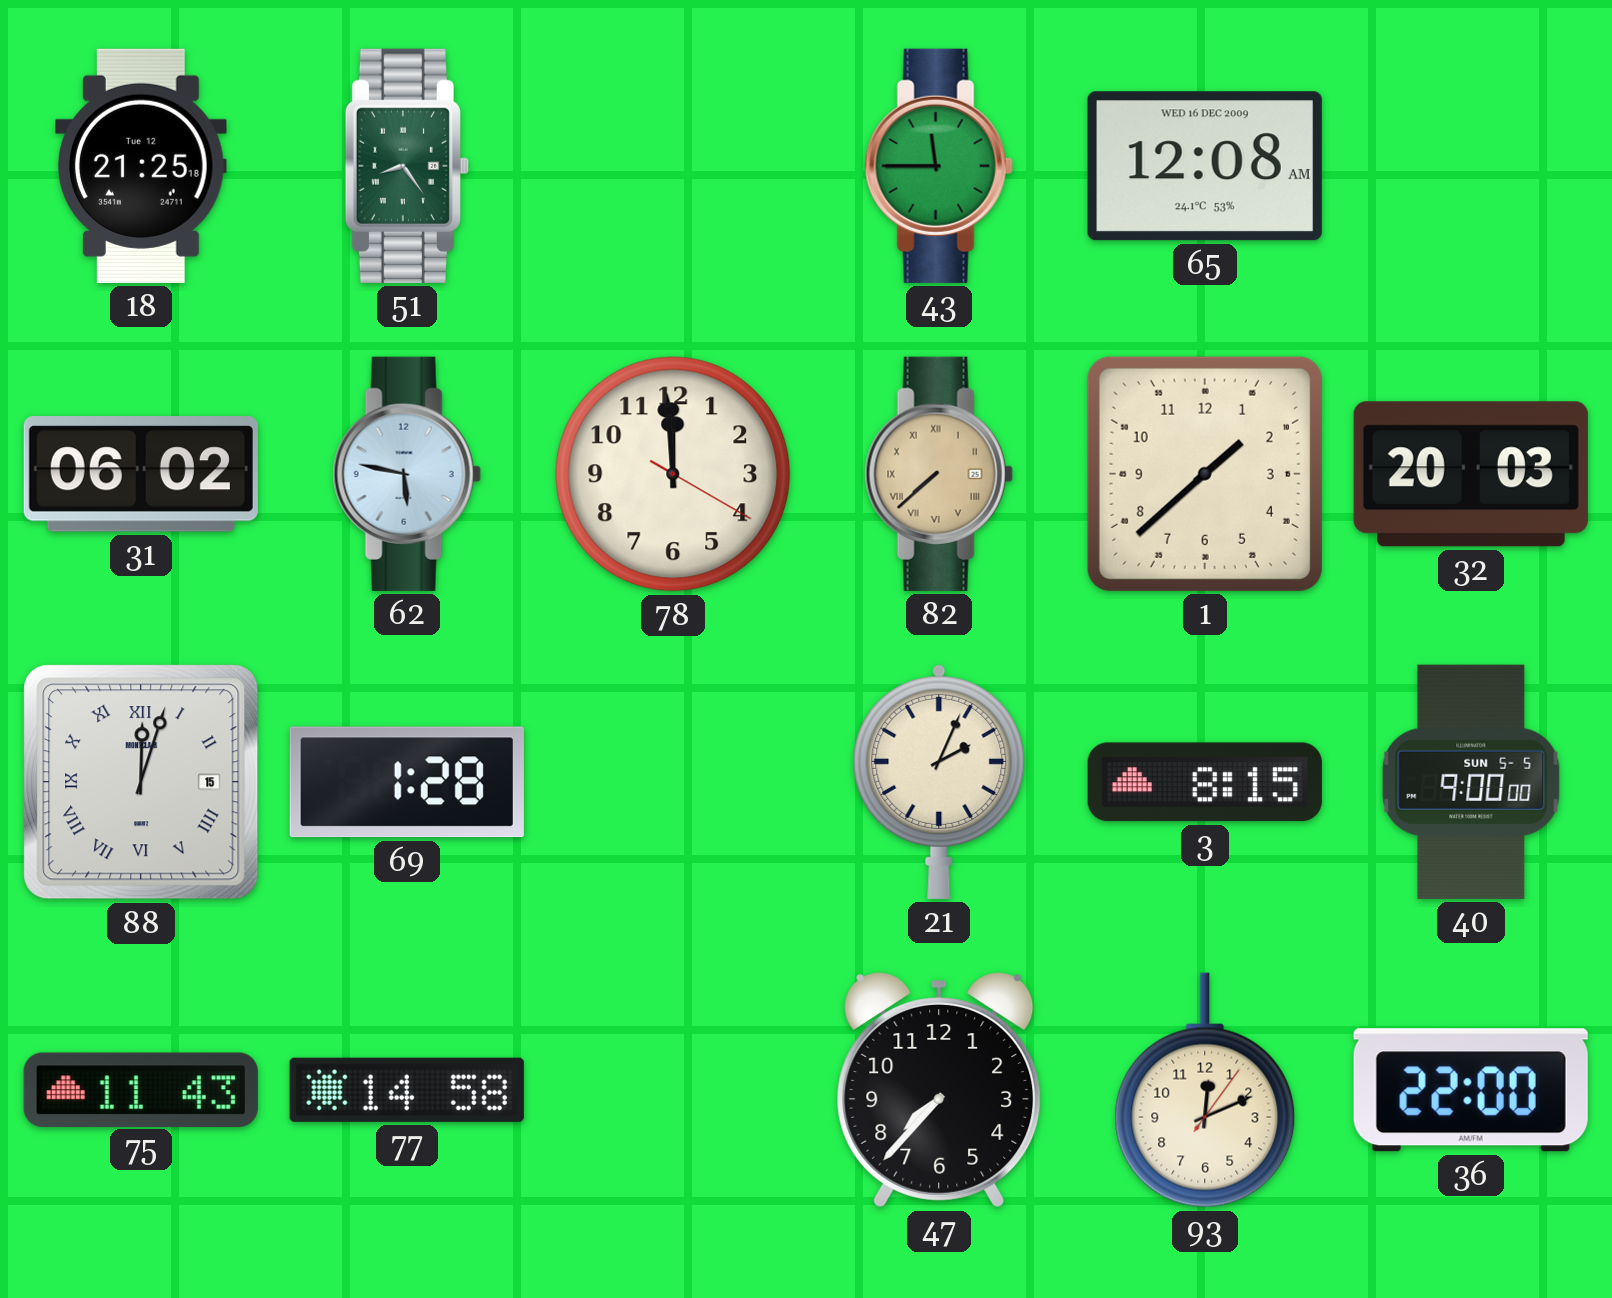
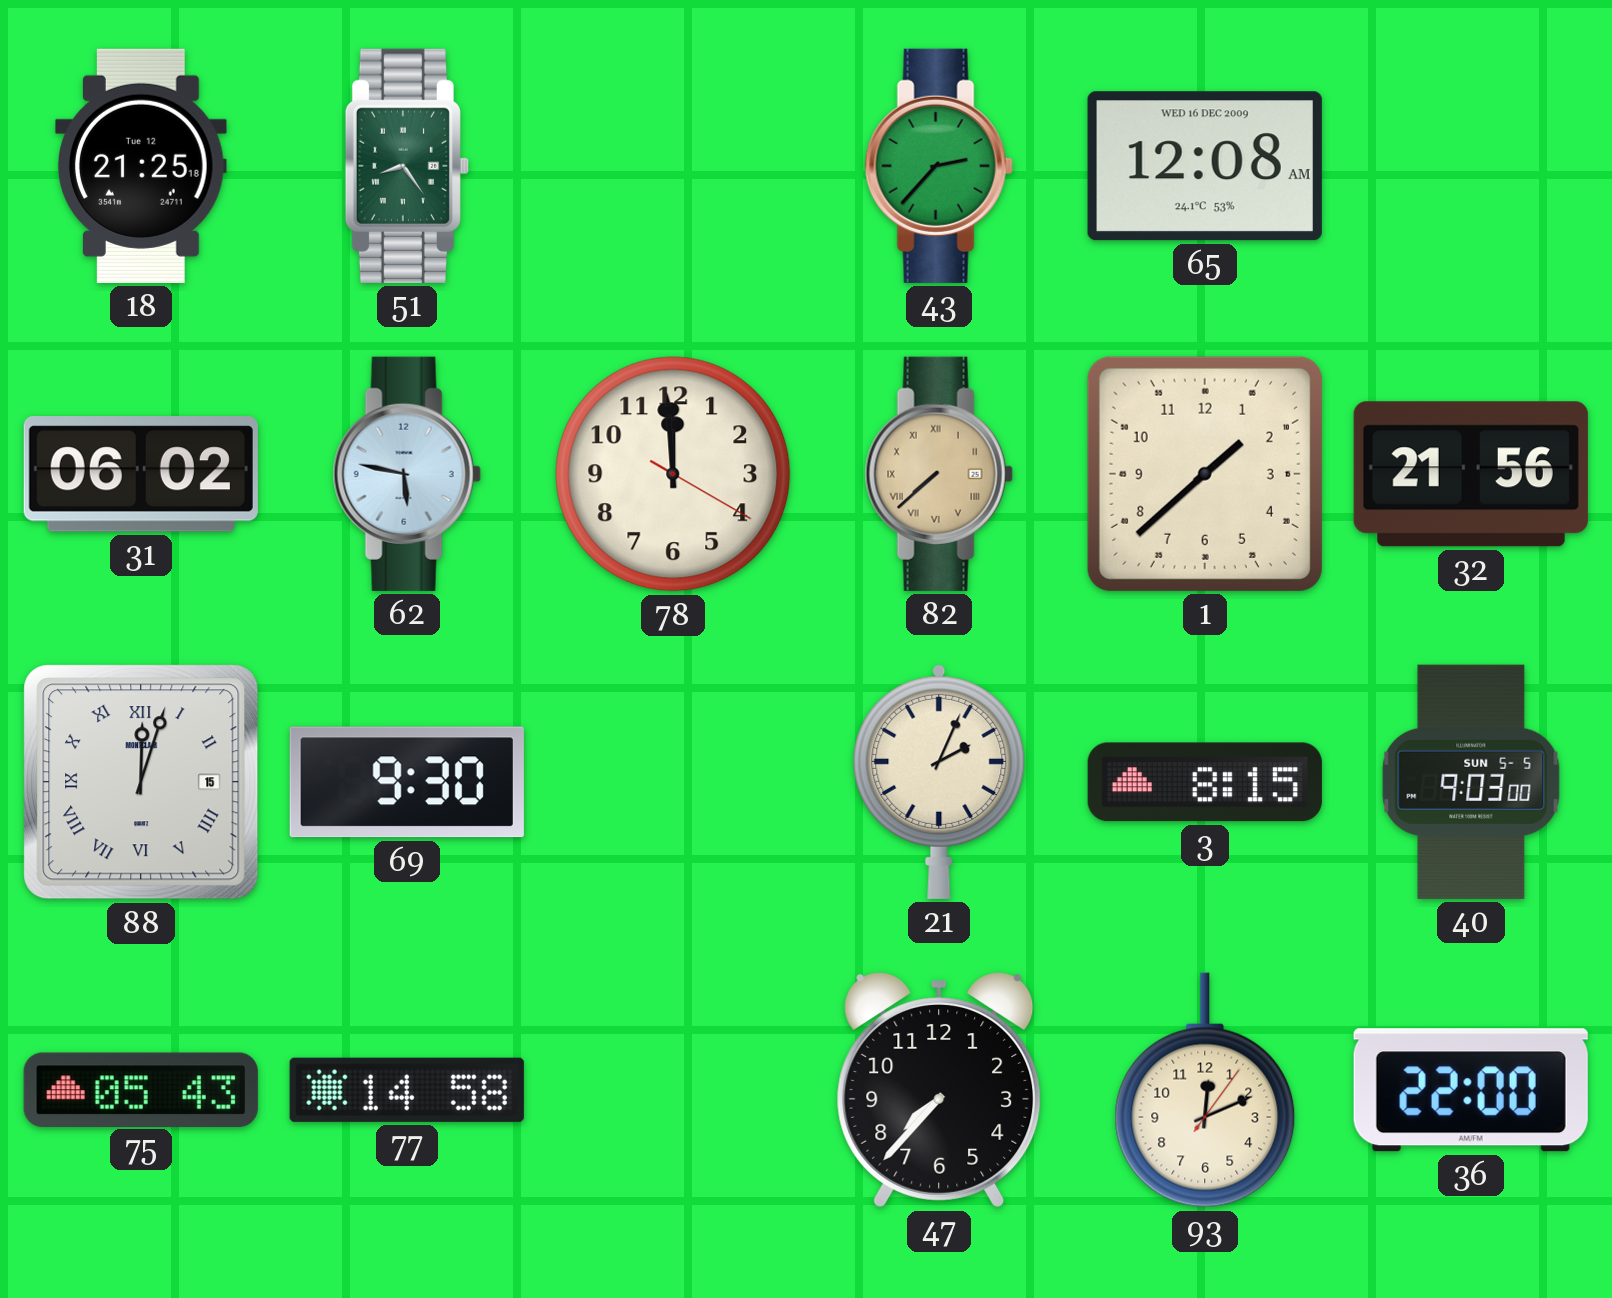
43: 11:45 -> 2:37
32: 20:03 -> 21:56
69: 1:28 -> 9:30
40: 9:00 -> 9:03
75: 11:43 -> 05:43
